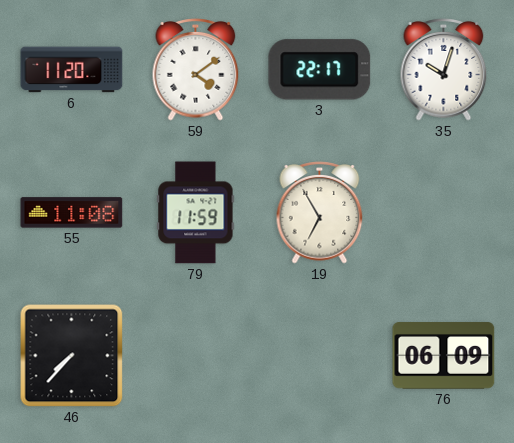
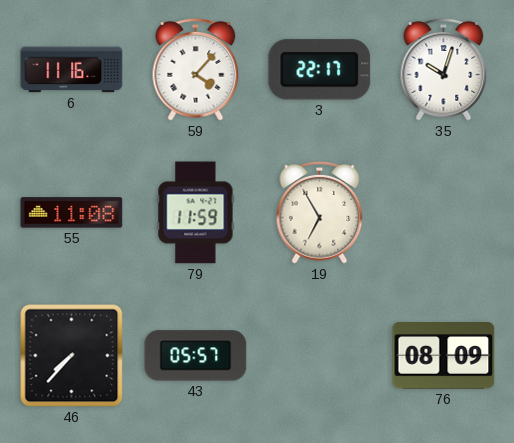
6: 11:20 -> 11:16
59: 4:09 -> 4:07
43: none -> 05:57
76: 06:09 -> 08:09
